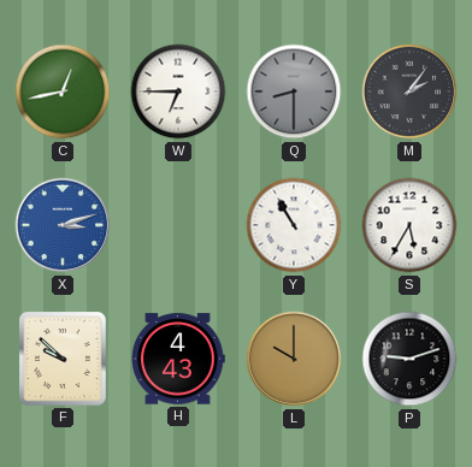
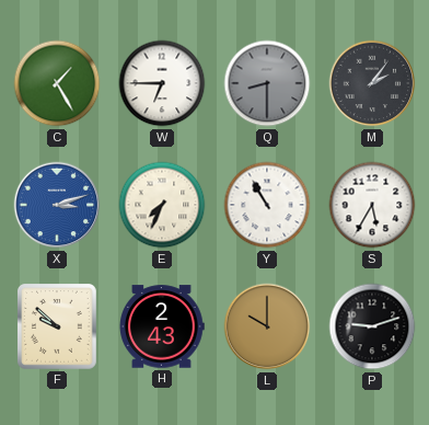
C: 12:43 -> 1:25
E: none -> 7:34
H: 4:43 -> 2:43
